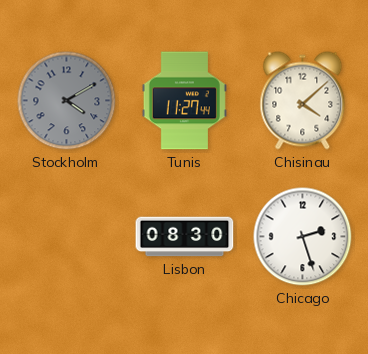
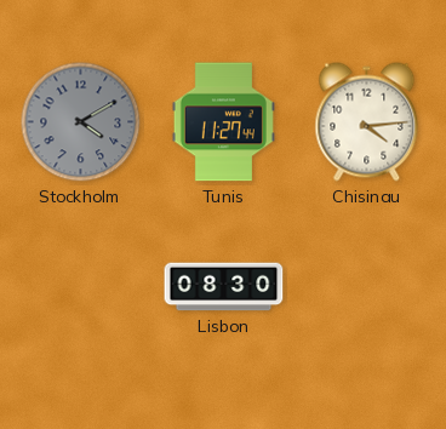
Chisinau: 4:08 -> 4:14
Chicago: 2:27 -> none
